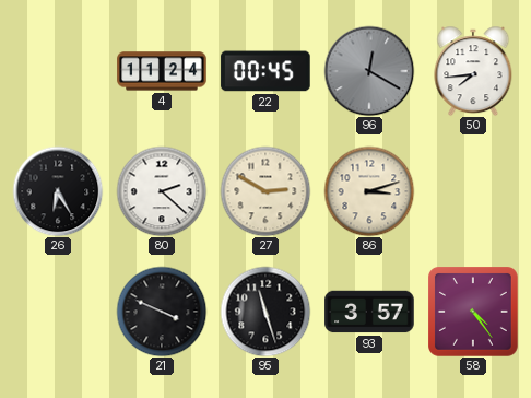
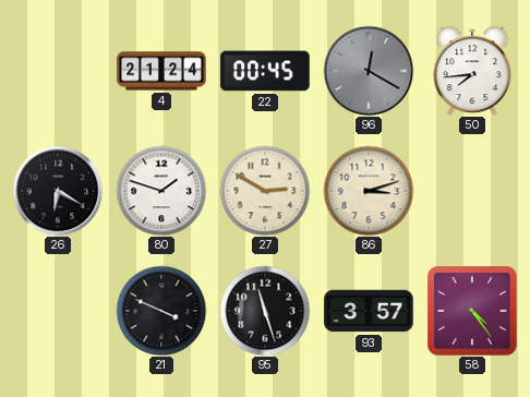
4: 11:24 -> 21:24
26: 6:25 -> 6:20
80: 2:22 -> 1:48
